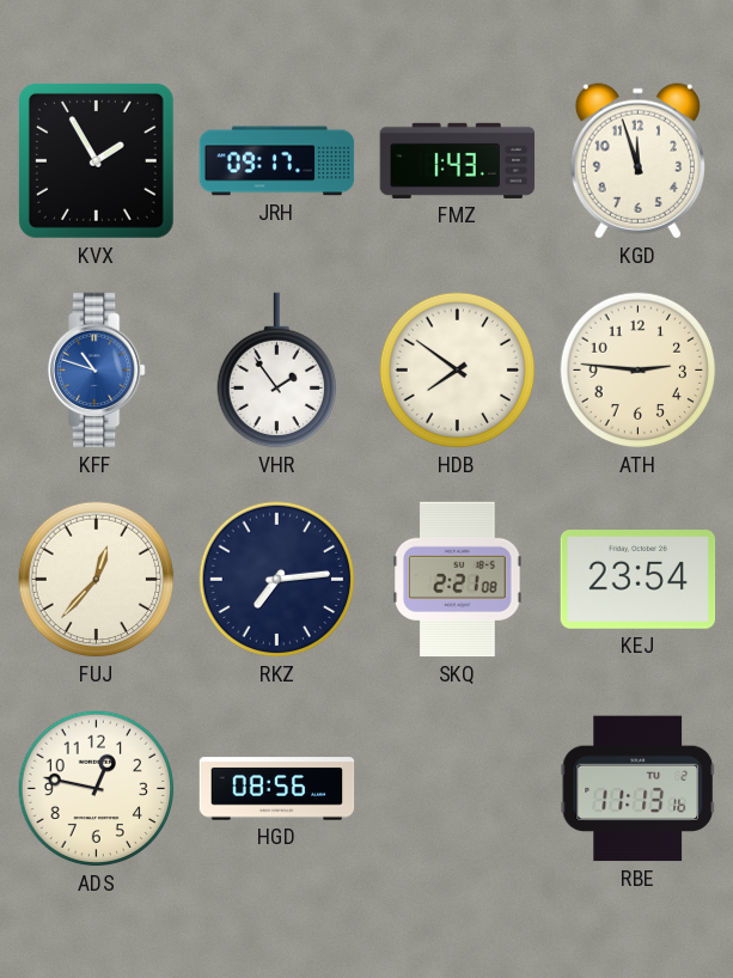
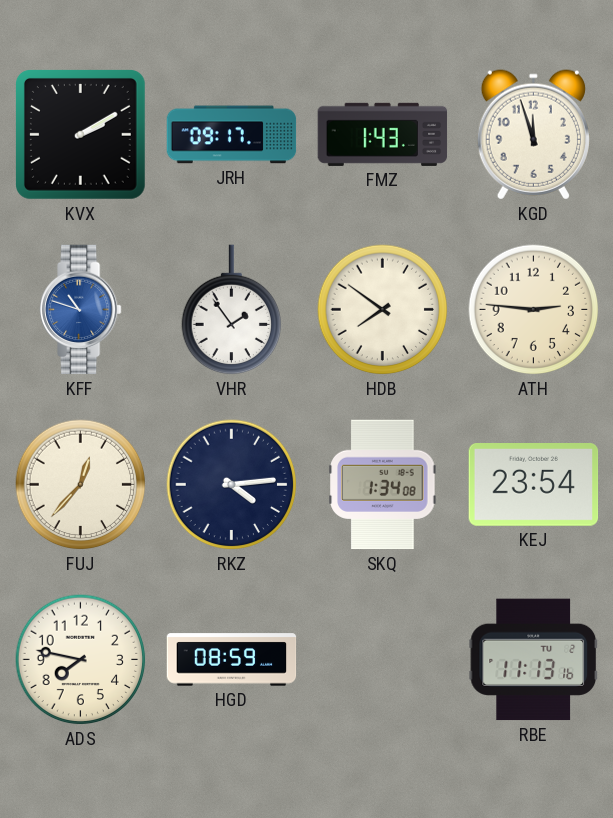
KVX: 1:55 -> 2:10
RKZ: 7:14 -> 4:14
SKQ: 2:21 -> 1:34
ADS: 12:47 -> 7:47
HGD: 08:56 -> 08:59
